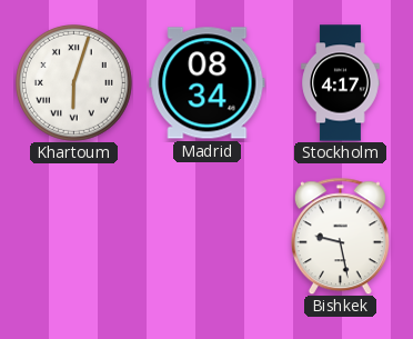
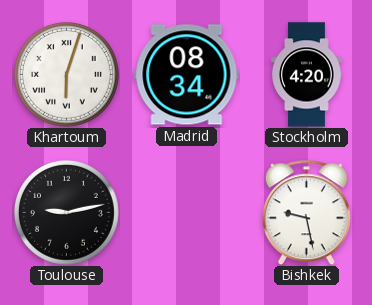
Stockholm: 4:17 -> 4:20
Toulouse: none -> 9:13
